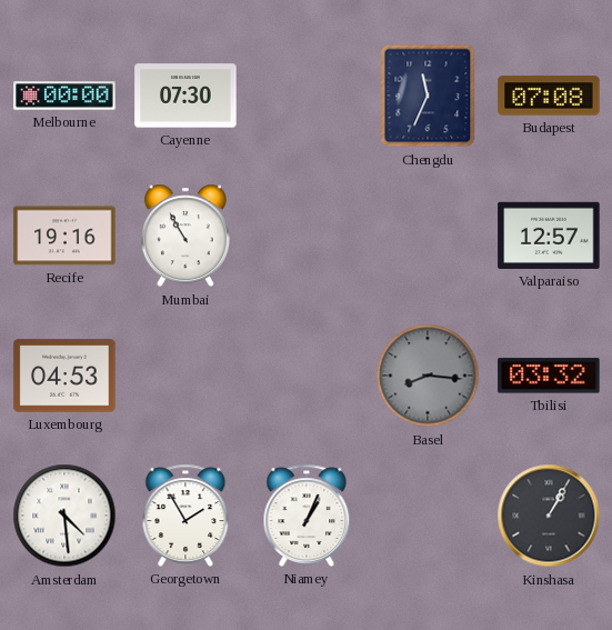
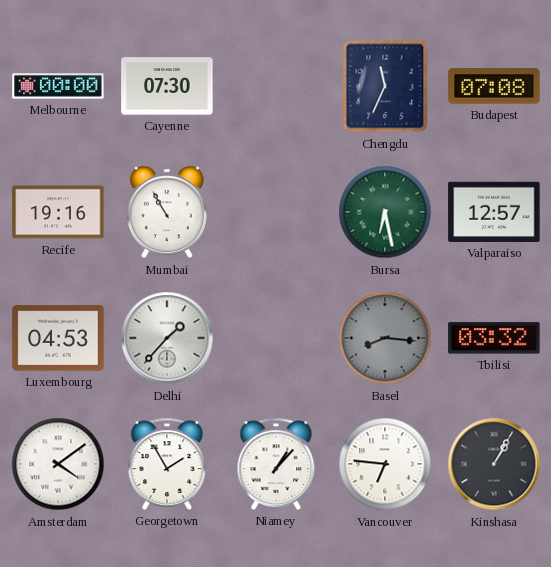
Bursa: none -> 6:28
Delhi: none -> 1:37
Amsterdam: 4:29 -> 4:09
Niamey: 1:04 -> 1:07
Vancouver: none -> 6:46
